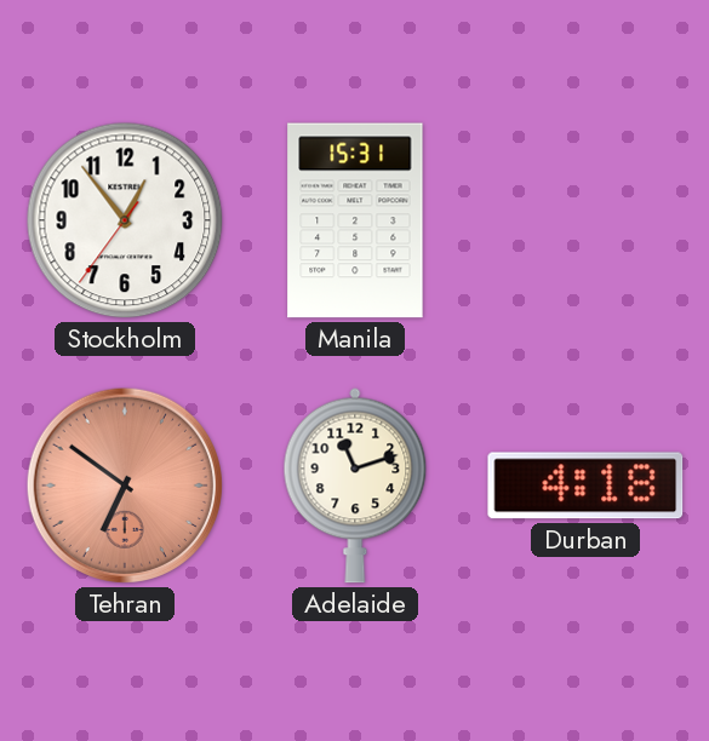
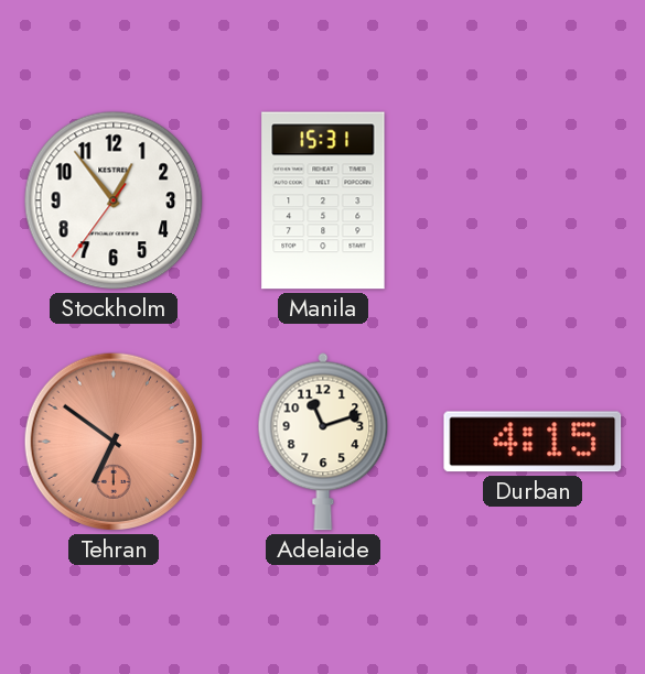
Durban: 4:18 -> 4:15
